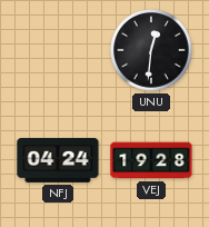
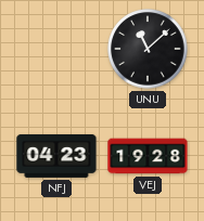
UNU: 12:31 -> 11:08
NFJ: 04:24 -> 04:23
